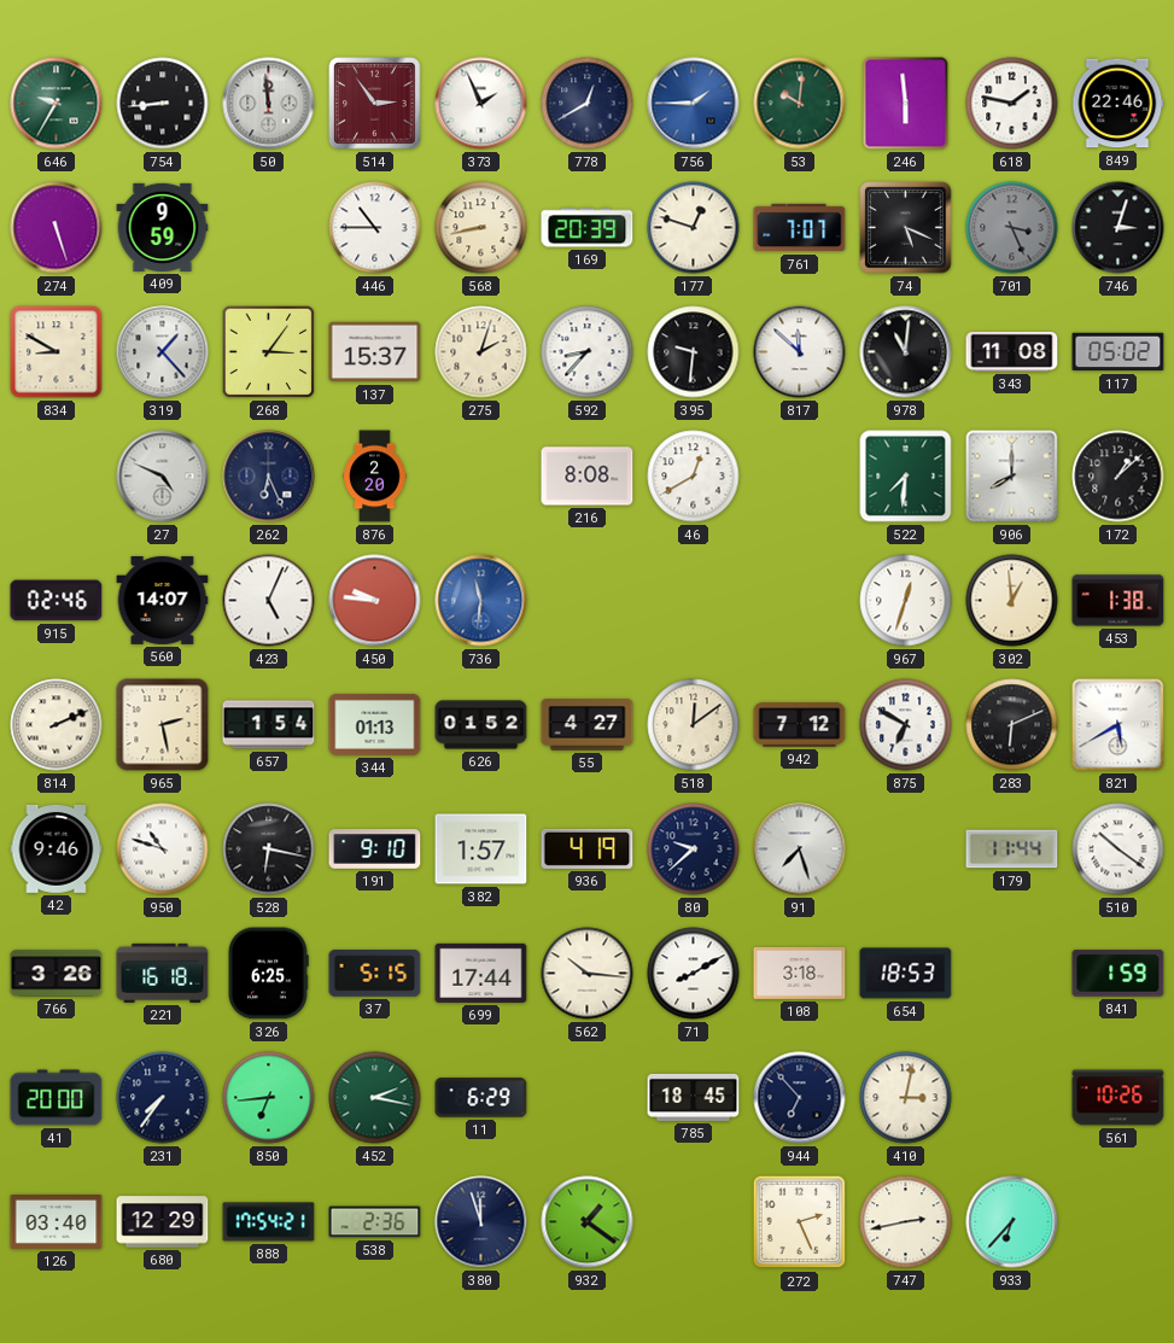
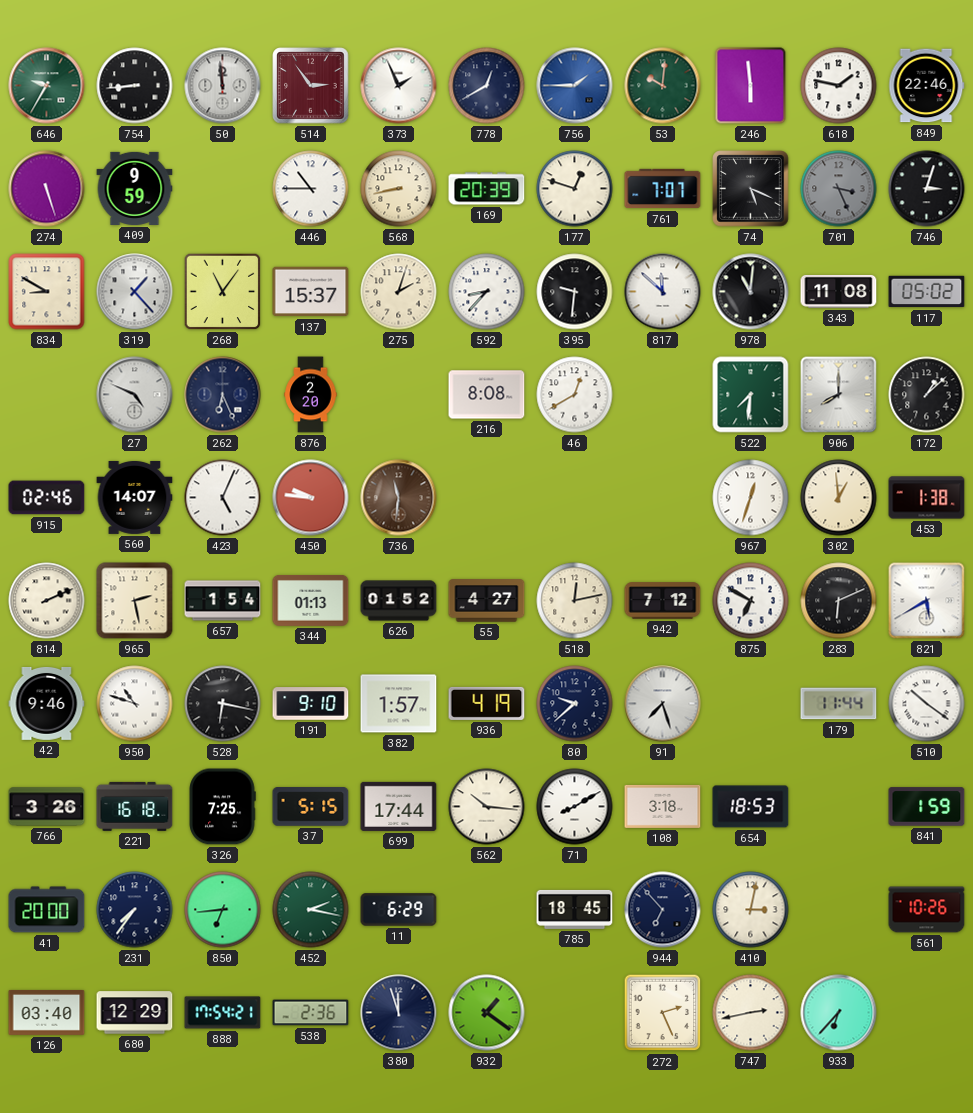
268: 3:06 -> 11:06
736 dial: blue -> brown
518: 12:09 -> 12:13
326: 6:25 -> 7:25
